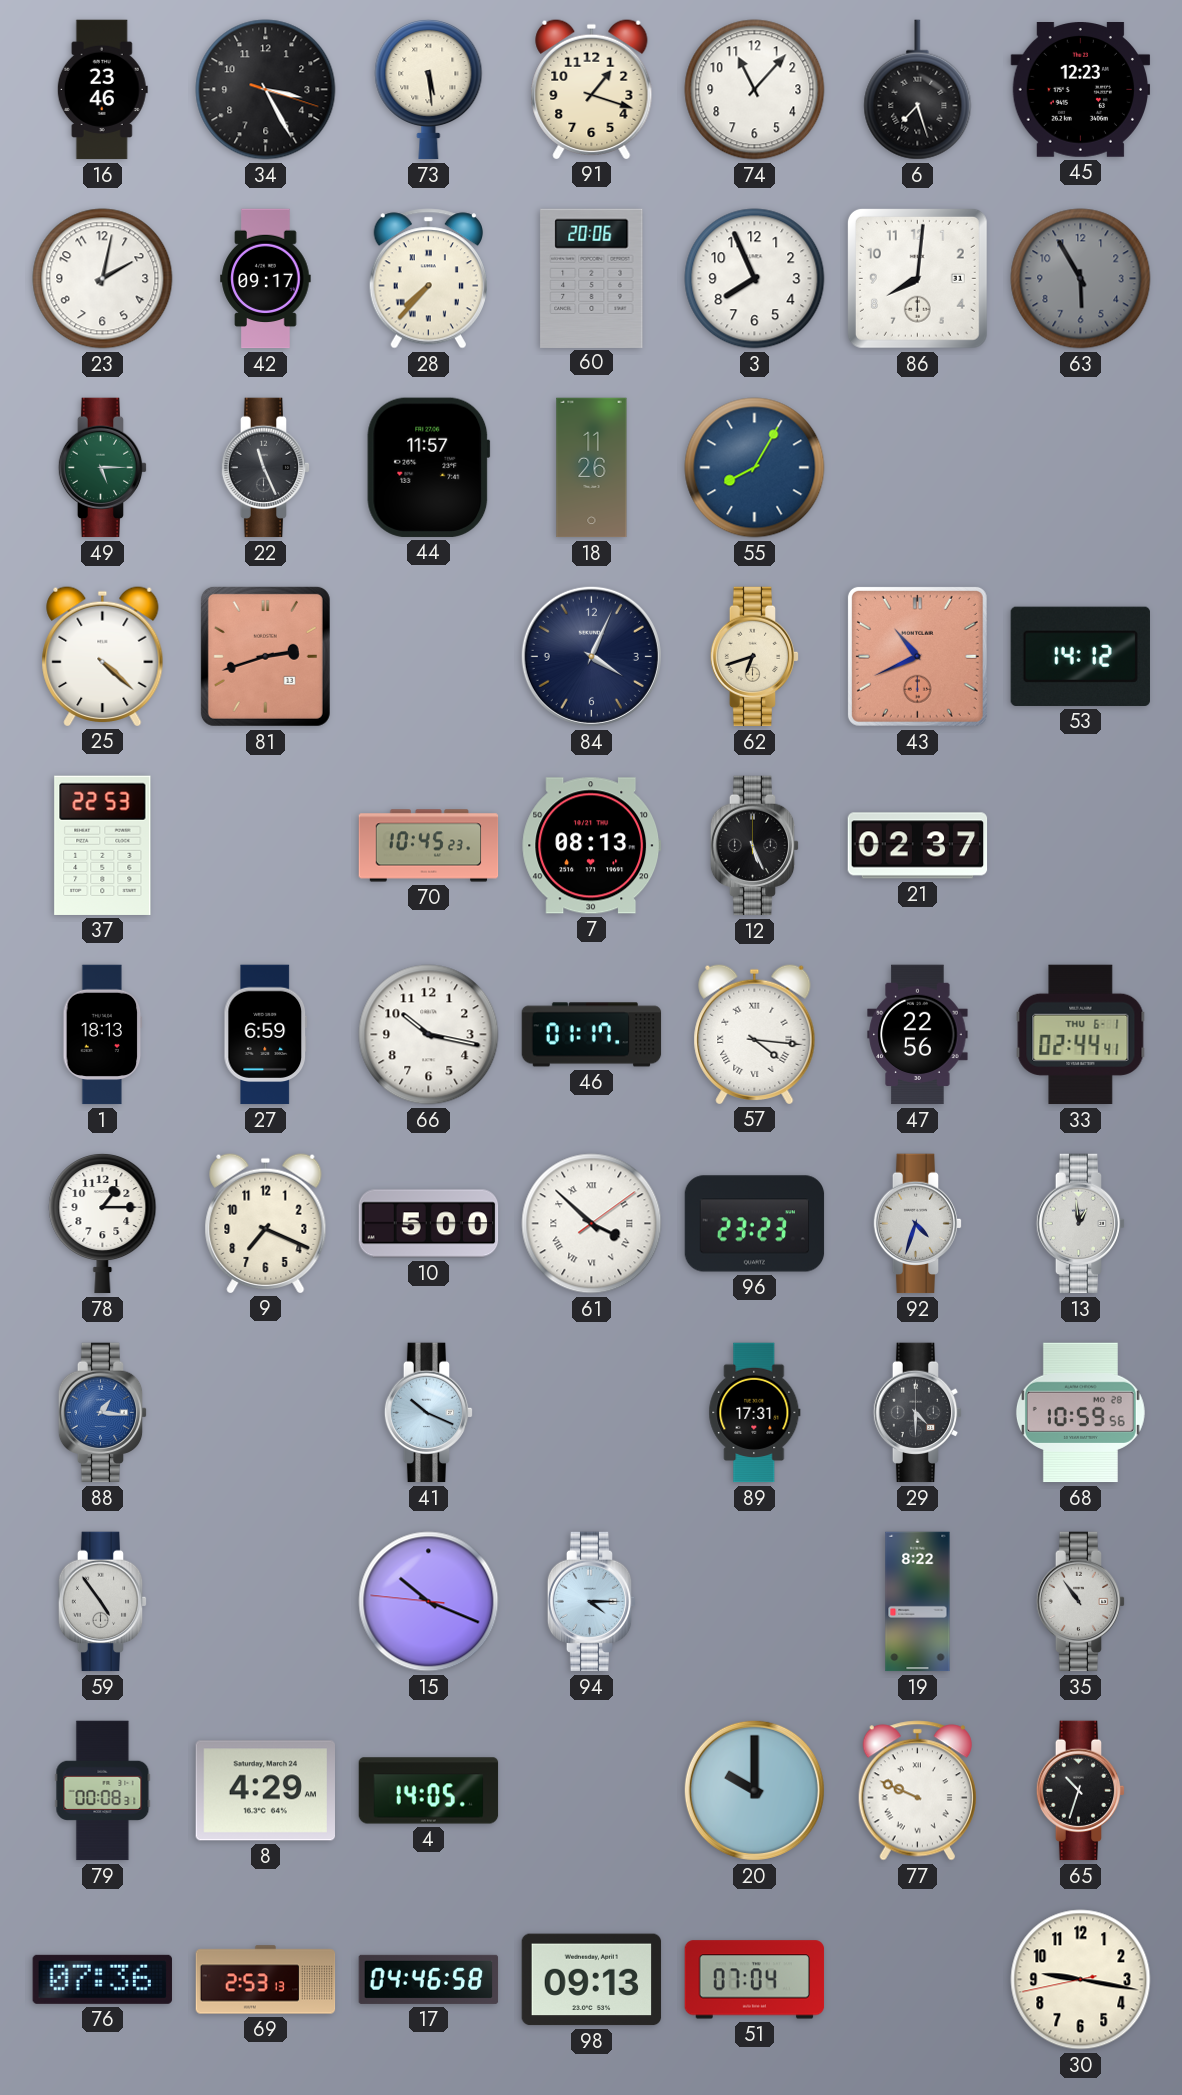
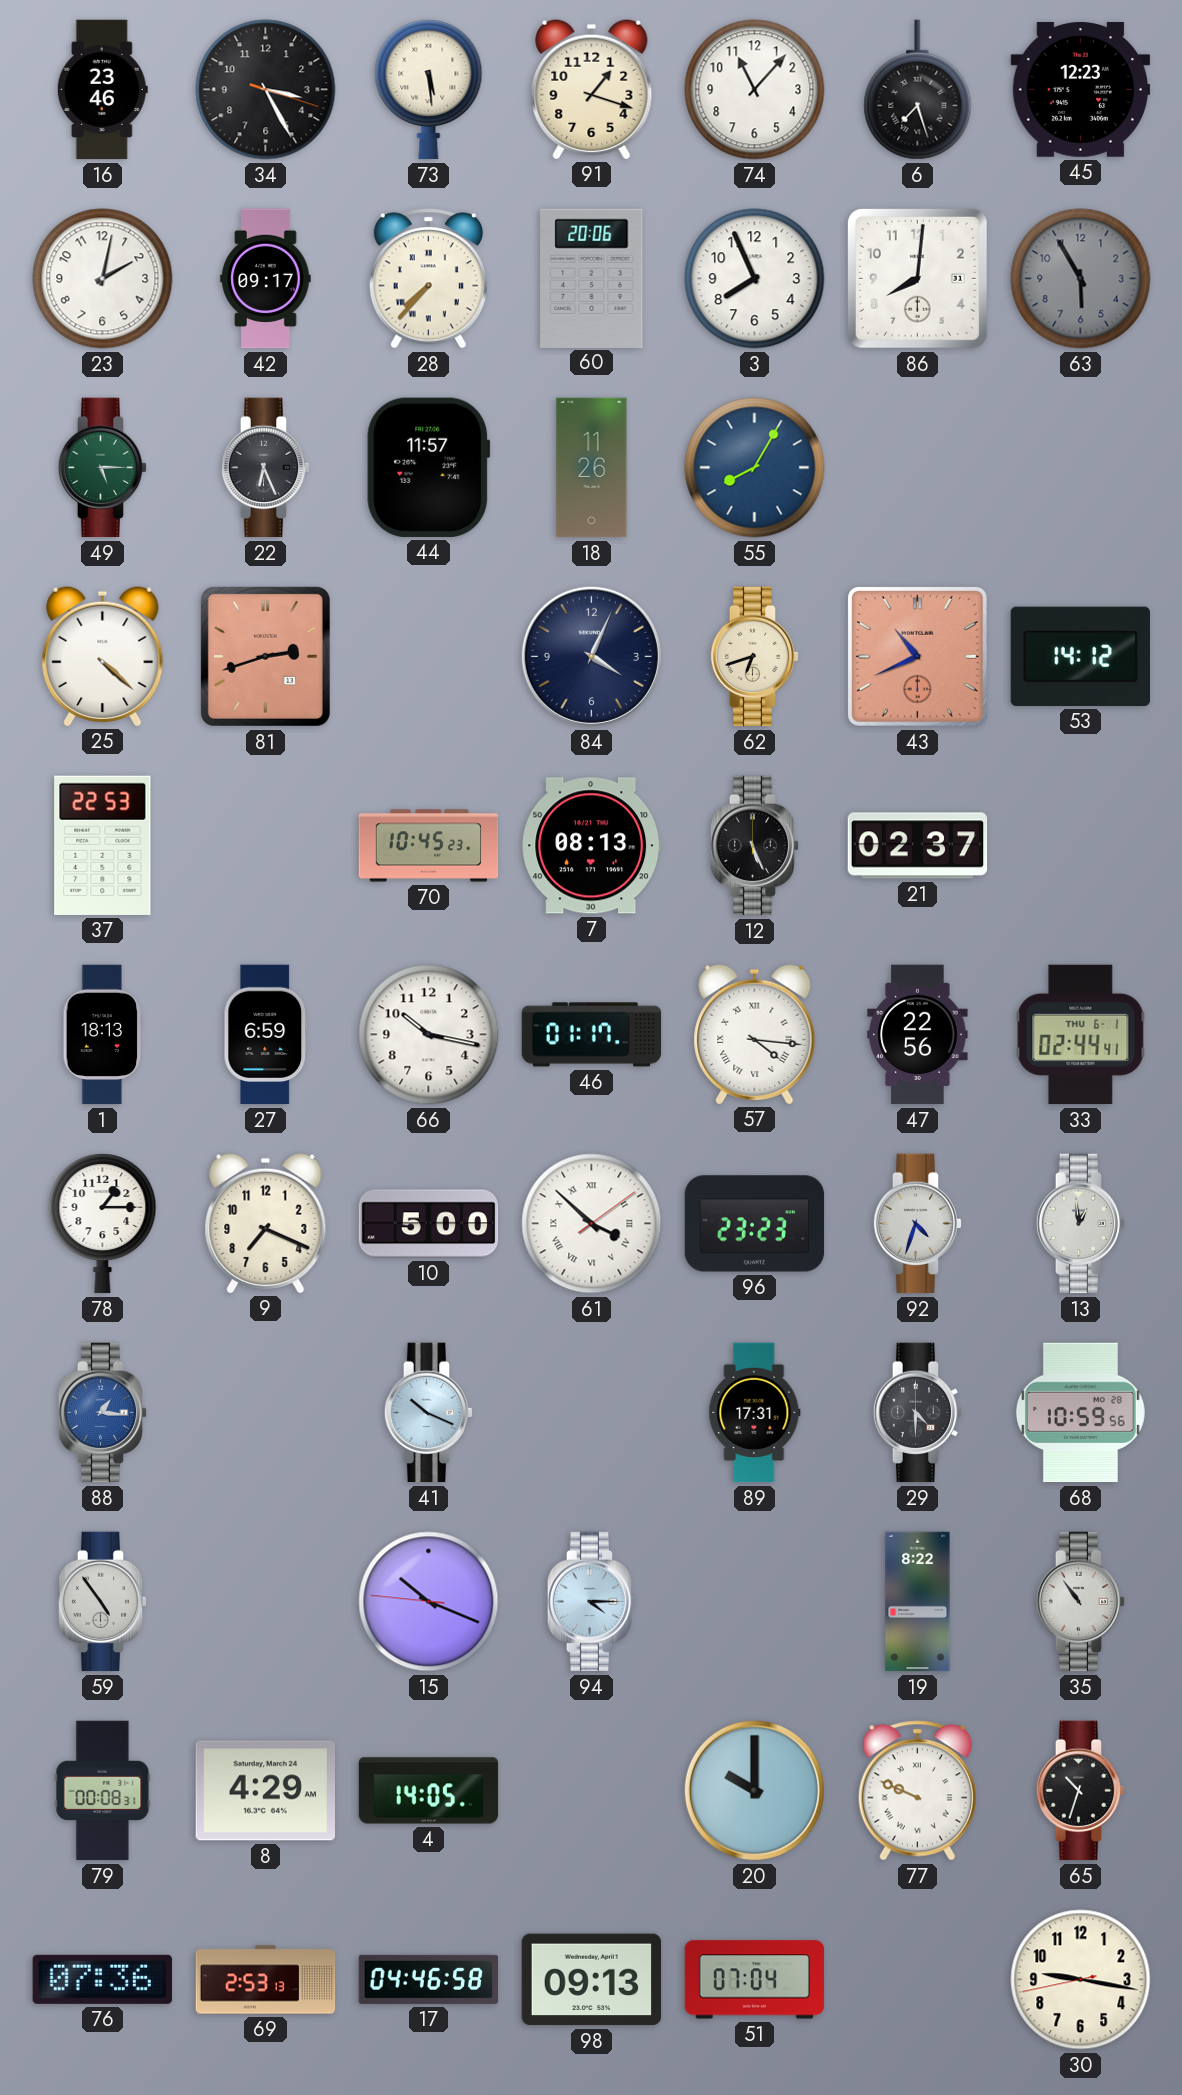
22: 11:26 -> 6:26
